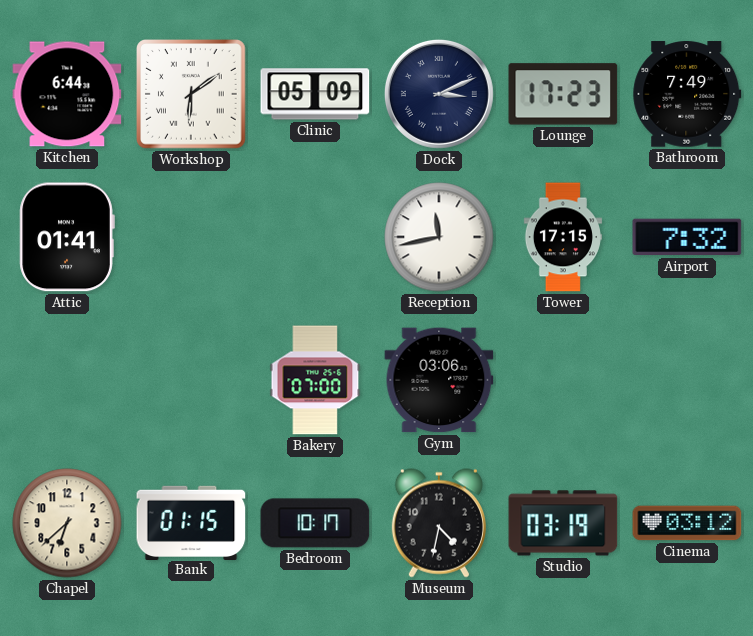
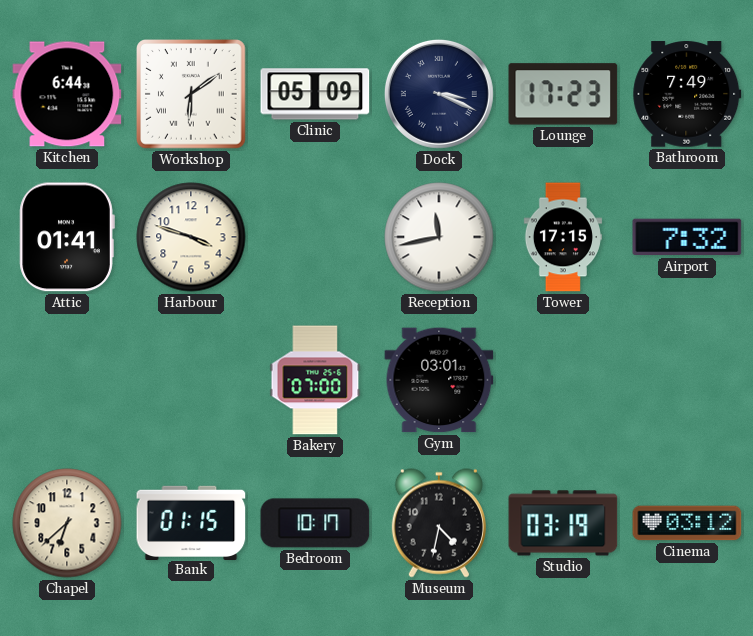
Dock: 3:11 -> 3:19
Harbour: none -> 3:48
Gym: 03:06 -> 03:01
